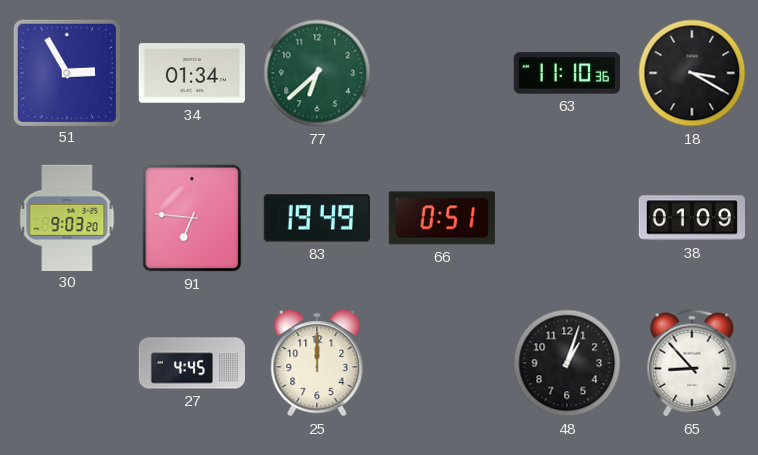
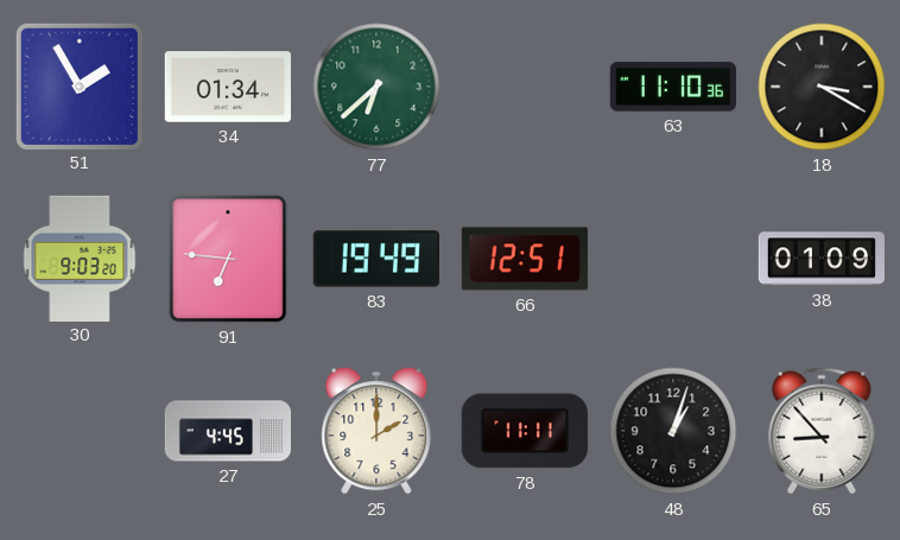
51: 2:55 -> 1:55
66: 0:51 -> 12:51
25: 12:00 -> 2:00
78: none -> 11:11
